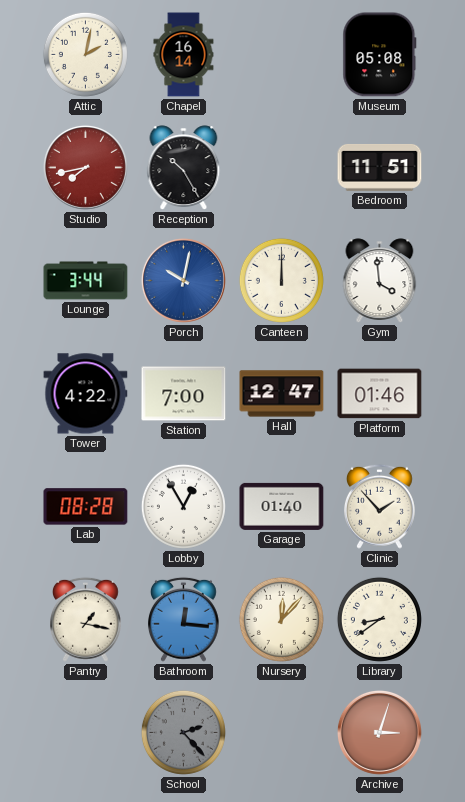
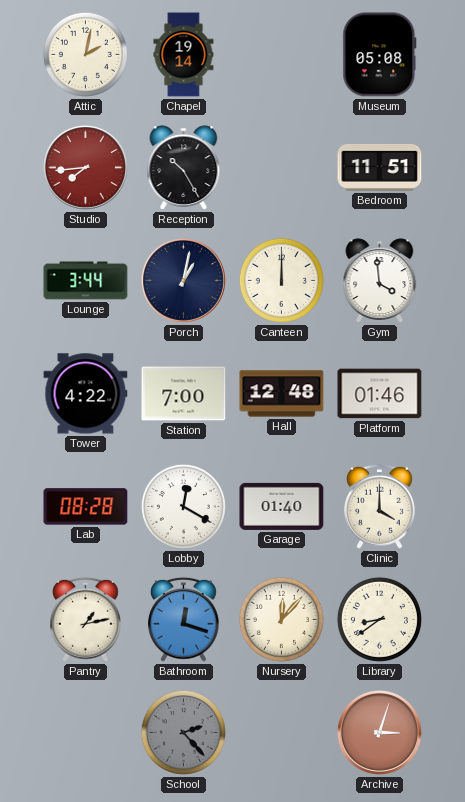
Chapel: 16:14 -> 19:14
Studio: 7:43 -> 7:44
Porch: 10:02 -> 1:02
Porch dial: blue -> navy
Hall: 12:47 -> 12:48
Lobby: 12:55 -> 12:20
Clinic: 1:53 -> 4:00
Pantry: 1:17 -> 1:13
Bathroom: 12:16 -> 12:18
